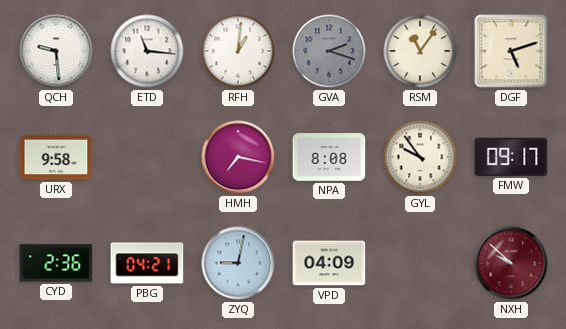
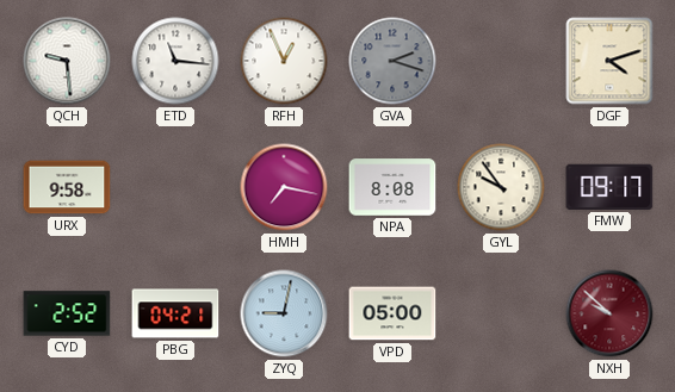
RFH: 1:01 -> 12:56
RSM: 11:06 -> none
DGF: 5:12 -> 4:12
CYD: 2:36 -> 2:52
VPD: 04:09 -> 05:00
